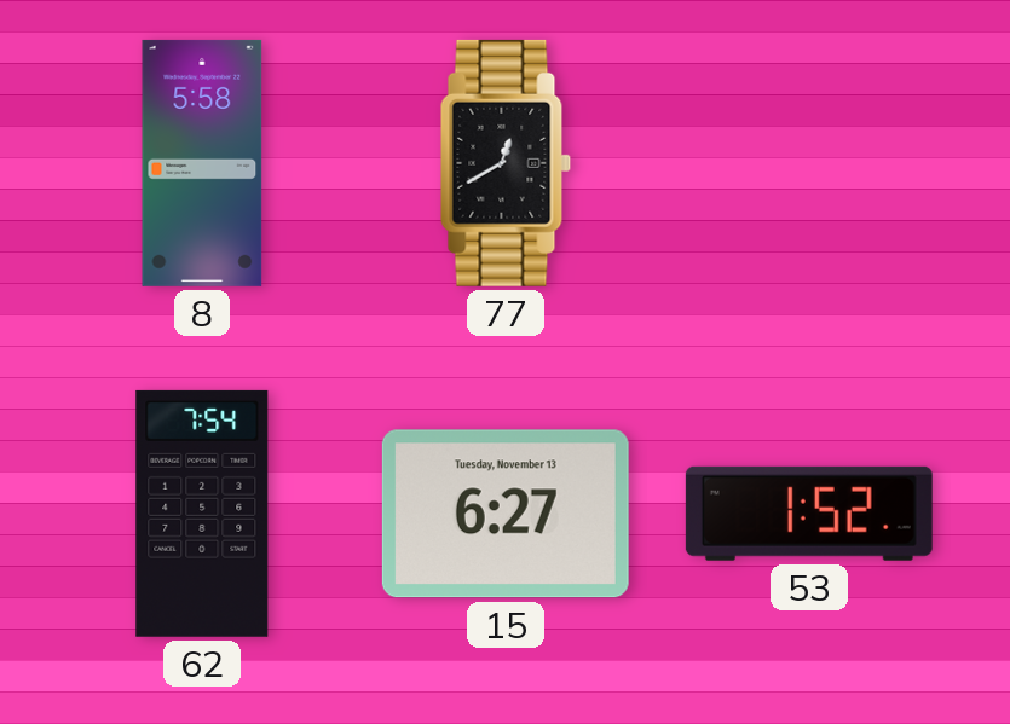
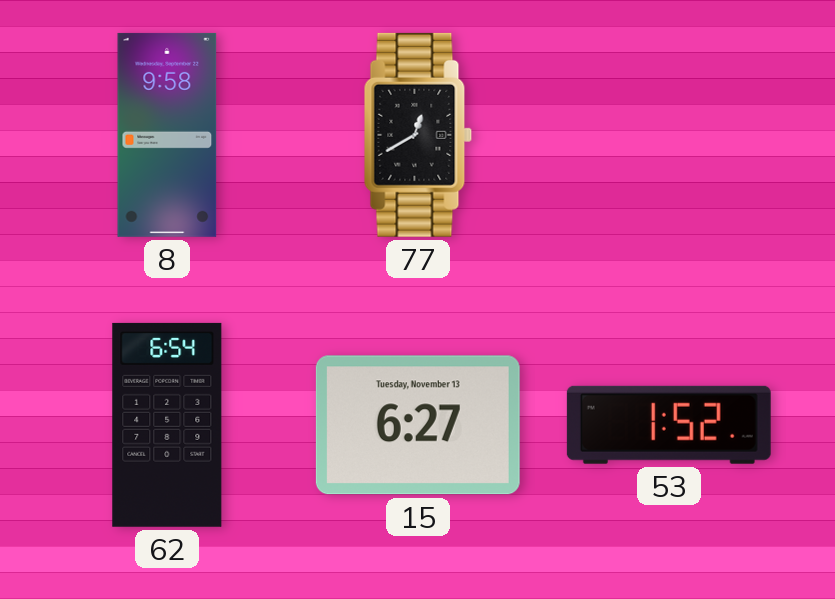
8: 5:58 -> 9:58
62: 7:54 -> 6:54
